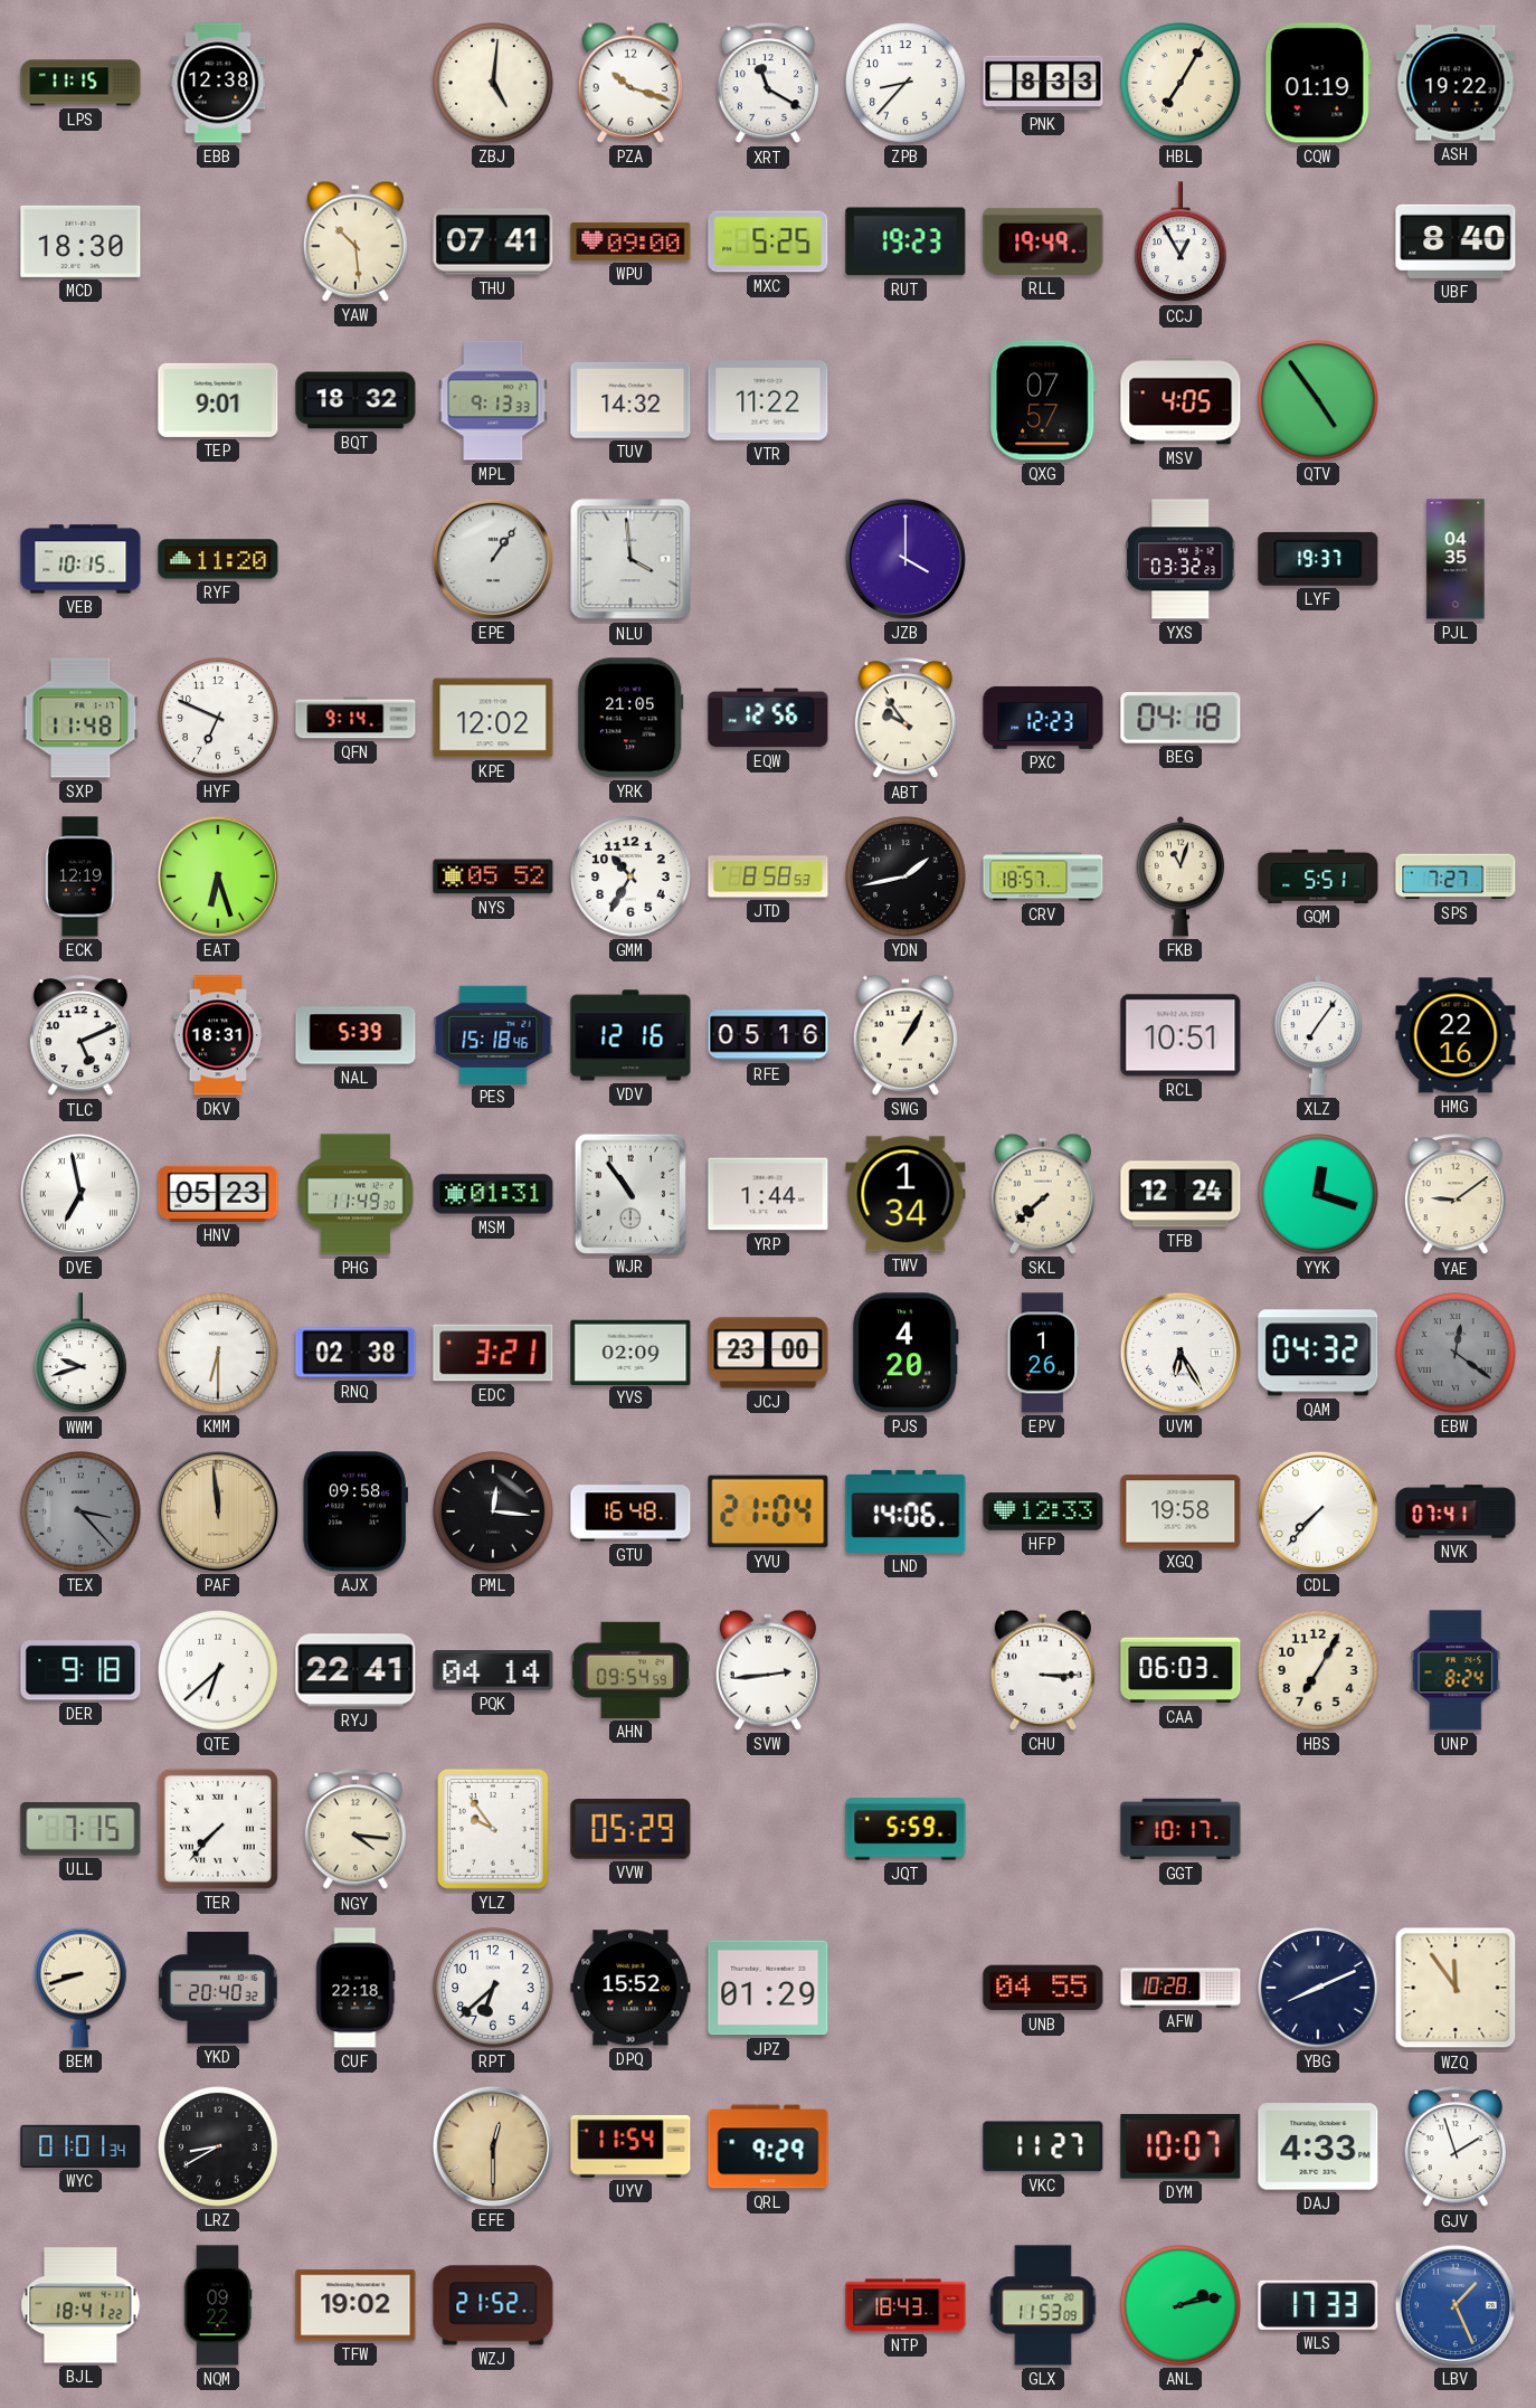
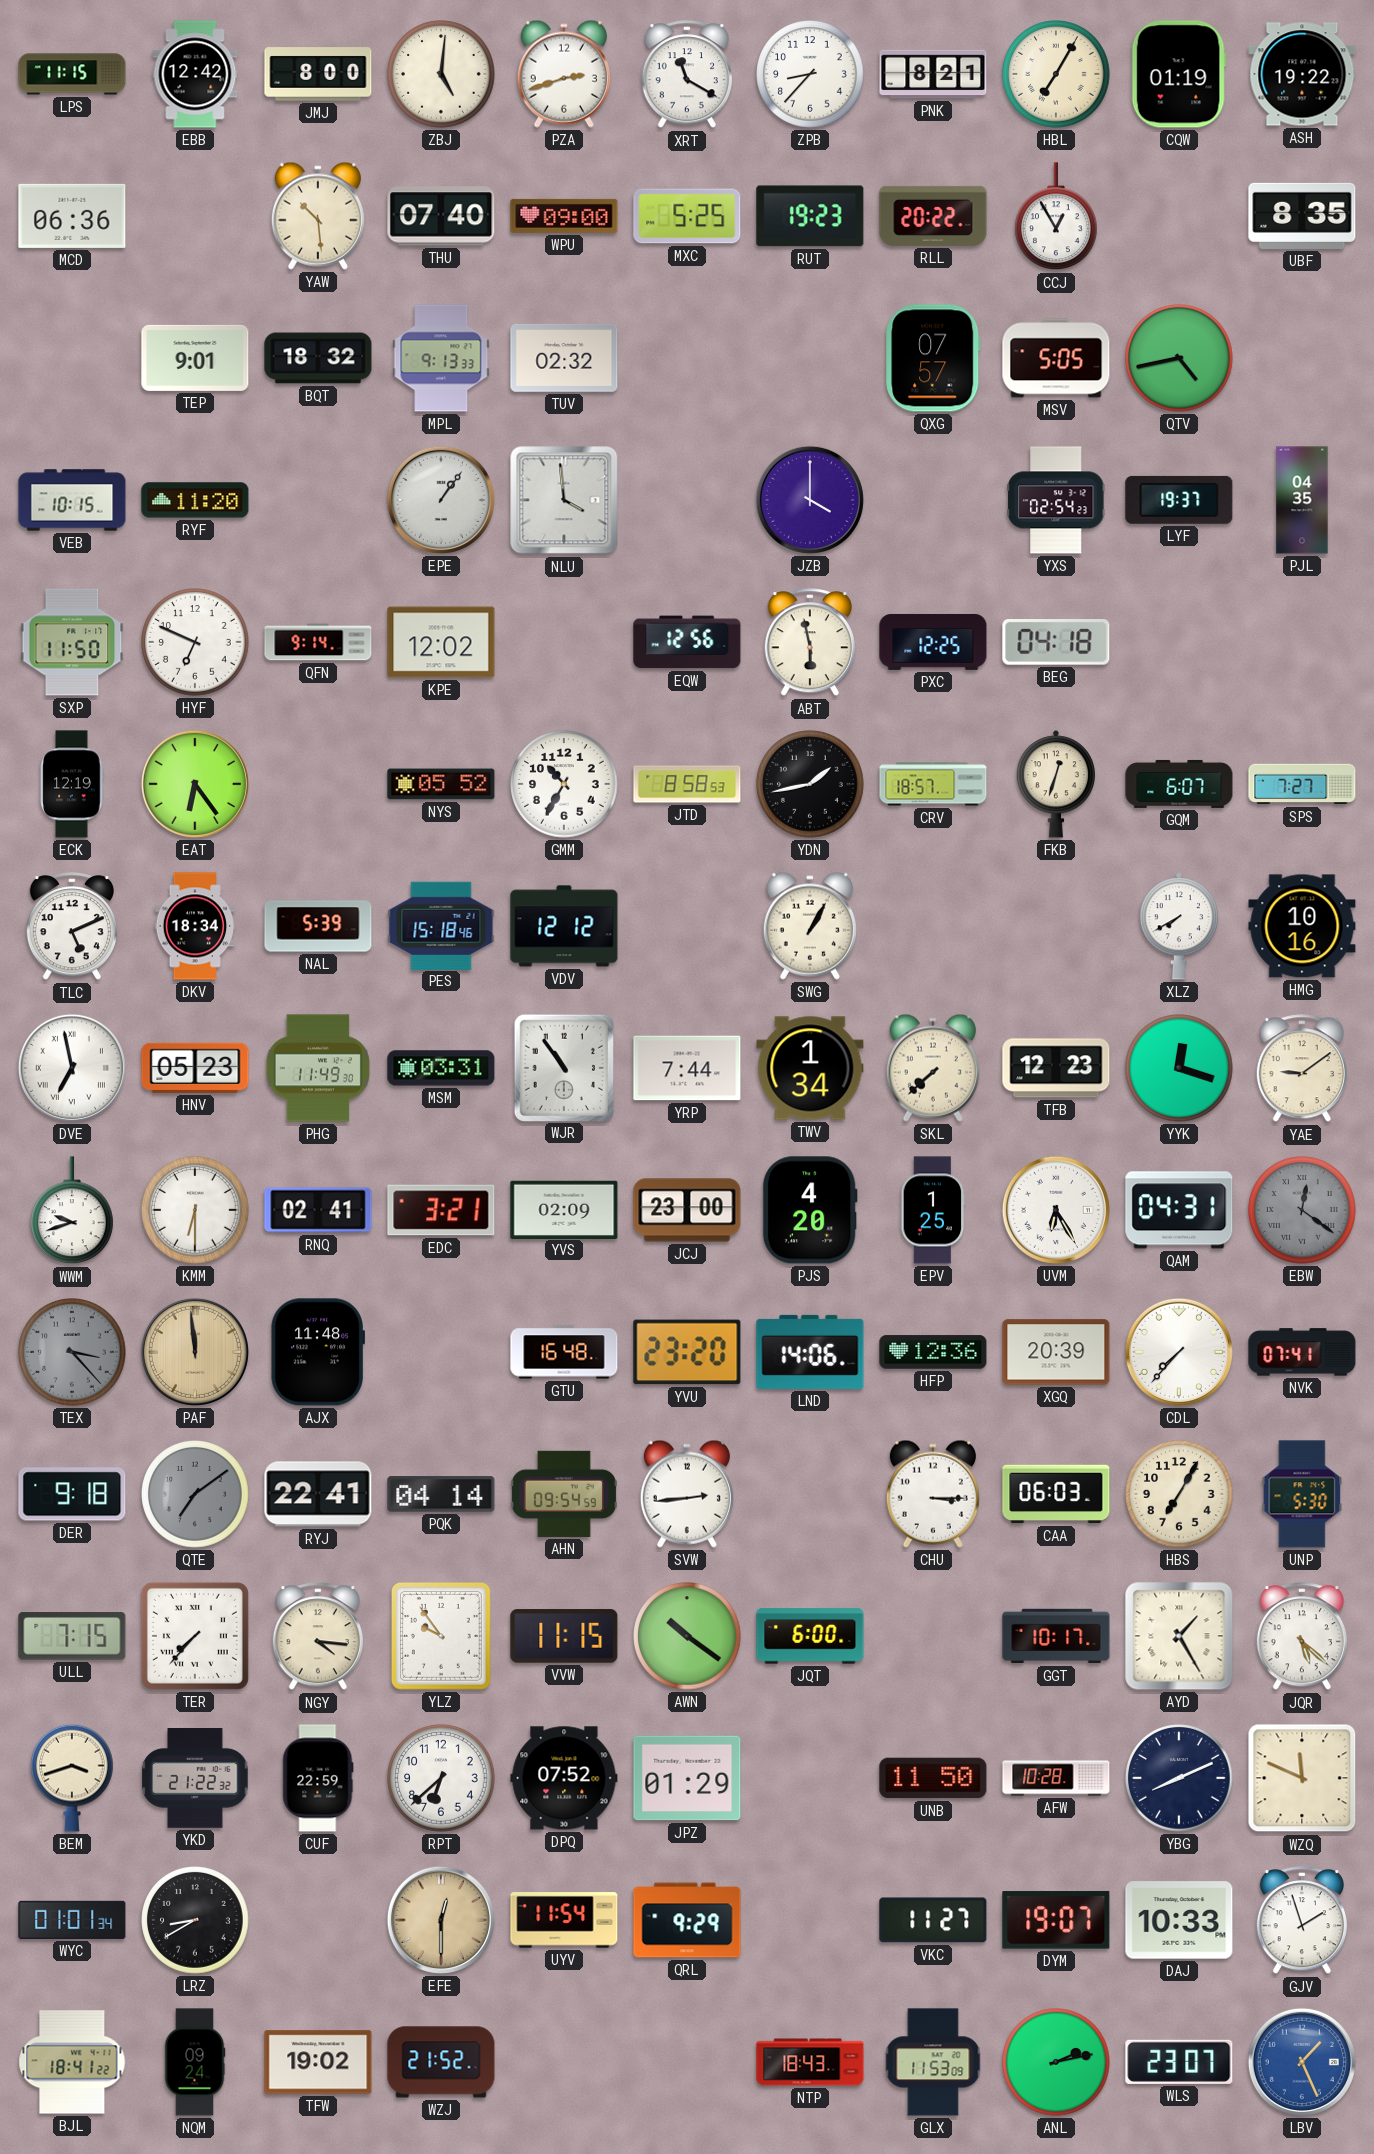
EBB: 12:38 -> 12:42
JMJ: none -> 8:00
PZA: 10:18 -> 2:42
PNK: 8:33 -> 8:21
MCD: 18:30 -> 06:36
THU: 07:41 -> 07:40
RLL: 19:49 -> 20:22
UBF: 8:40 -> 8:35
TUV: 14:32 -> 02:32
VTR: 11:22 -> none
MSV: 4:05 -> 5:05
QTV: 4:54 -> 4:43
YXS: 03:32 -> 02:54
SXP: 11:48 -> 11:50
YRK: 21:05 -> none
ABT: 9:54 -> 5:58
PXC: 12:23 -> 12:25
EAT: 6:27 -> 6:24
FKB: 11:03 -> 12:33
GQM: 5:51 -> 6:07
DKV: 18:31 -> 18:34
VDV: 12:16 -> 12:12
RFE: 05:16 -> none
RCL: 10:51 -> none
XLZ: 7:06 -> 7:40
HMG: 22:16 -> 10:16
MSM: 01:31 -> 03:31
YRP: 1:44 -> 7:44
TFB: 12:24 -> 12:23
RNQ: 02:38 -> 02:41
EPV: 1:26 -> 1:25
QAM: 04:32 -> 04:31
AJX: 09:58 -> 11:48
PML: 12:16 -> none
YVU: 21:04 -> 23:20
HFP: 12:33 -> 12:36
XGQ: 19:58 -> 20:39
QTE: 6:38 -> 7:09
QTE dial: white -> grey
UNP: 8:24 -> 5:30
VVW: 05:29 -> 11:15
AWN: none -> 10:21
JQT: 5:59 -> 6:00
AYD: none -> 1:25
JQR: none -> 5:22
BEM: 8:42 -> 3:42
YKD: 20:40 -> 21:22
CUF: 22:18 -> 22:59
DPQ: 15:52 -> 07:52
UNB: 04:55 -> 11:50
WZQ: 11:54 -> 11:49
DYM: 10:07 -> 19:07
DAJ: 4:33 -> 10:33
NQM: 09:22 -> 09:24
WLS: 17:33 -> 23:07
